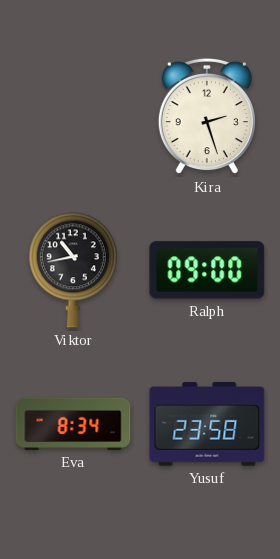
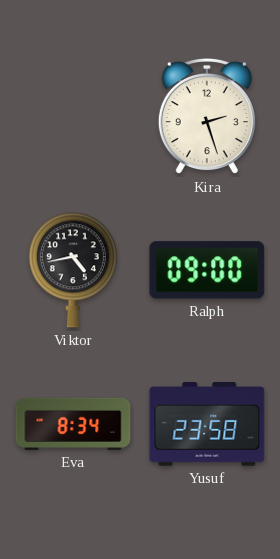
Viktor: 10:43 -> 4:43
